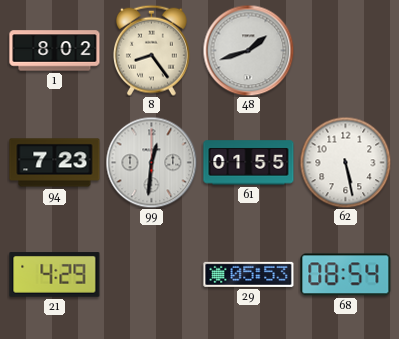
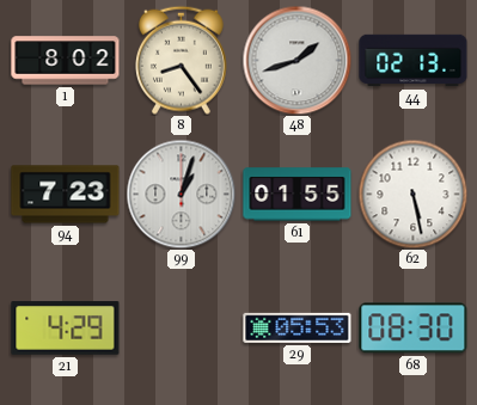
44: none -> 02:13
99: 12:31 -> 1:03
68: 08:54 -> 08:30
